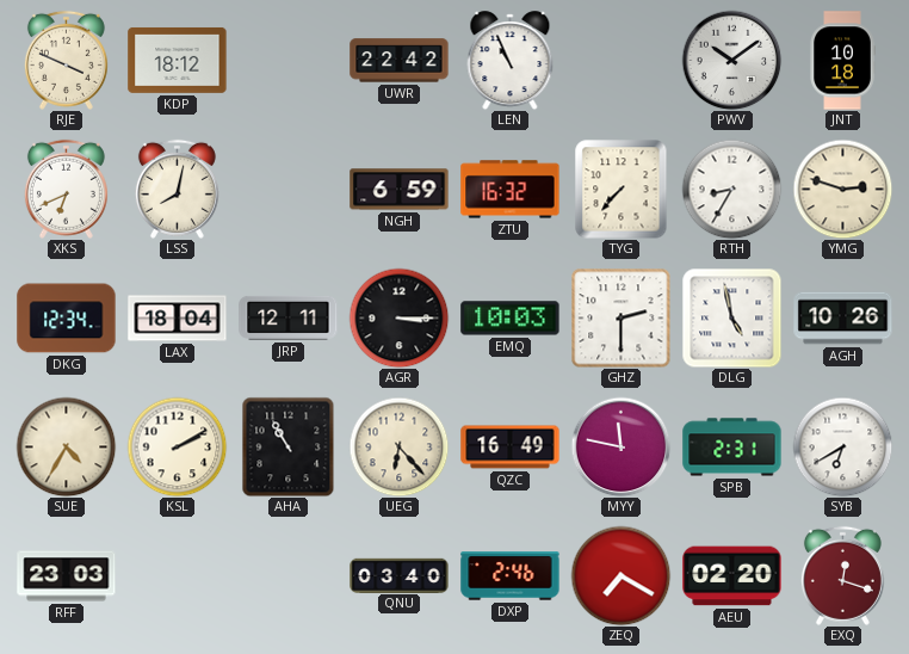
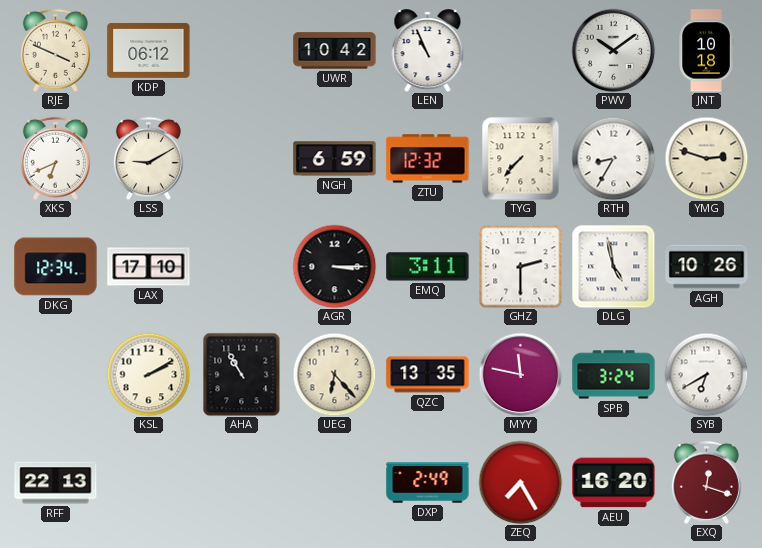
KDP: 18:12 -> 06:12
UWR: 22:42 -> 10:42
LSS: 8:02 -> 9:10
ZTU: 16:32 -> 12:32
LAX: 18:04 -> 17:10
JRP: 12:11 -> none
EMQ: 10:03 -> 3:11
SUE: 4:35 -> none
QZC: 16:49 -> 13:35
SPB: 2:31 -> 3:24
RFF: 23:03 -> 22:13
QNU: 03:40 -> none
DXP: 2:46 -> 2:49
ZEQ: 7:20 -> 7:25
AEU: 02:20 -> 16:20
